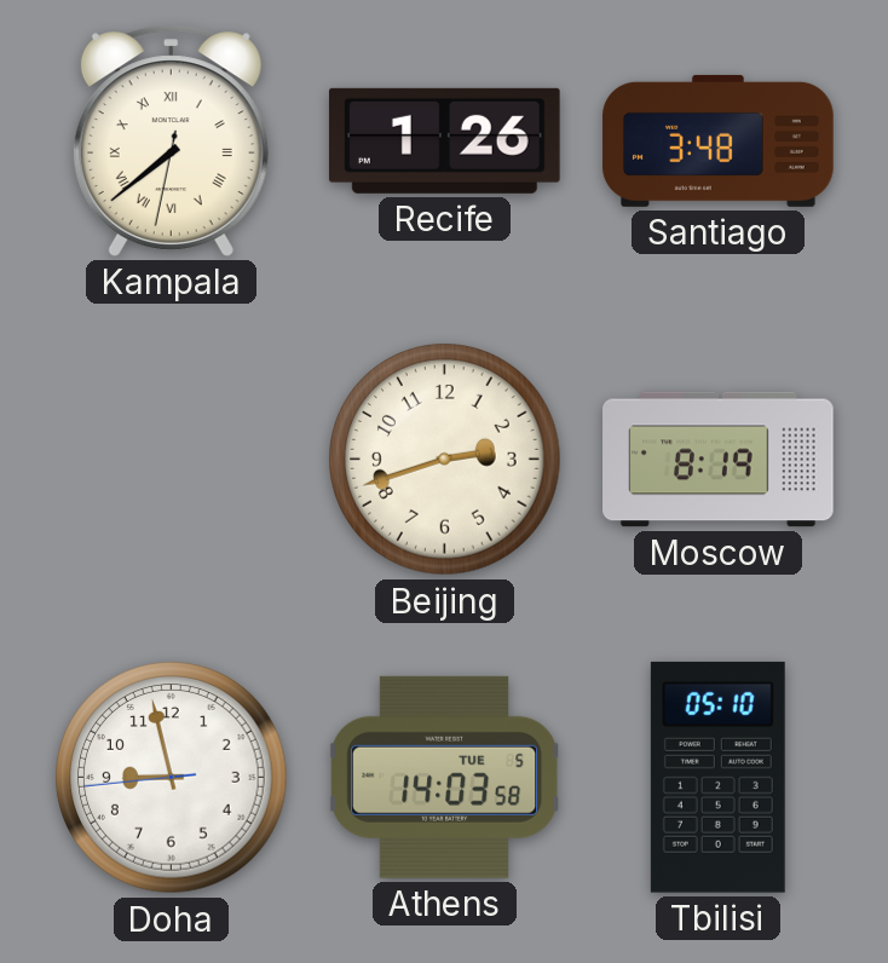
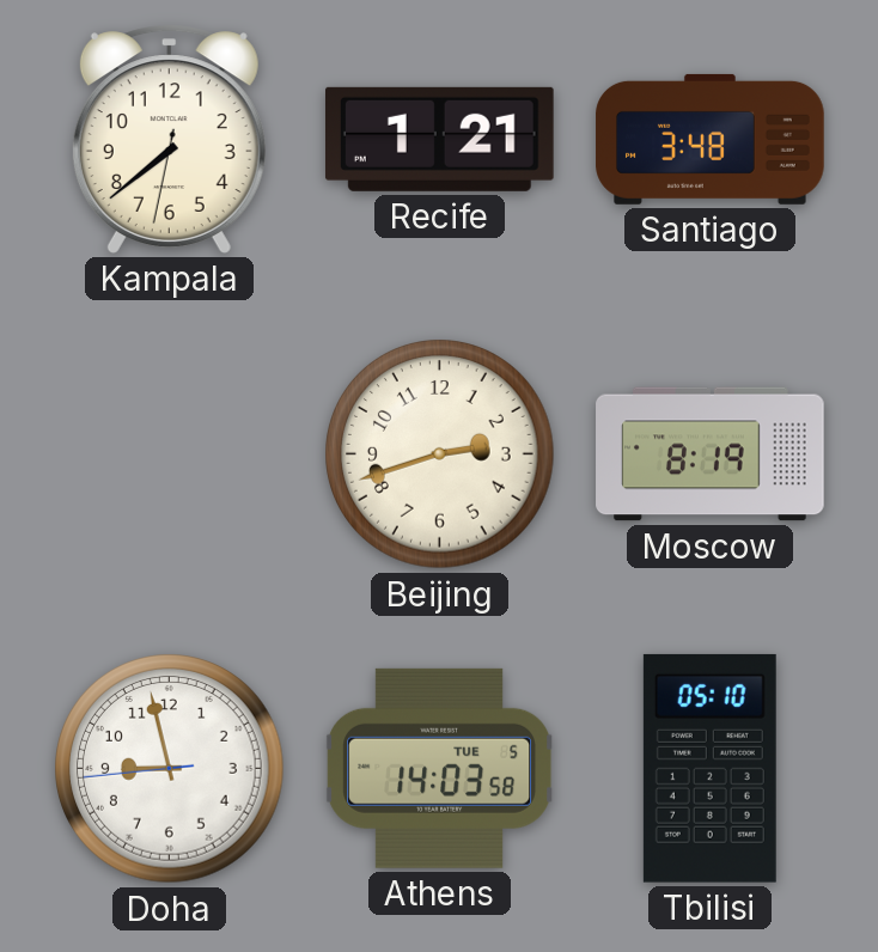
Kampala numerals: Roman -> Arabic
Recife: 1:26 -> 1:21
